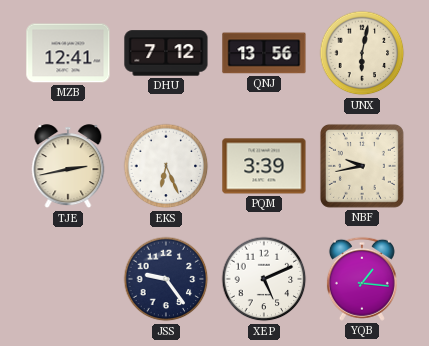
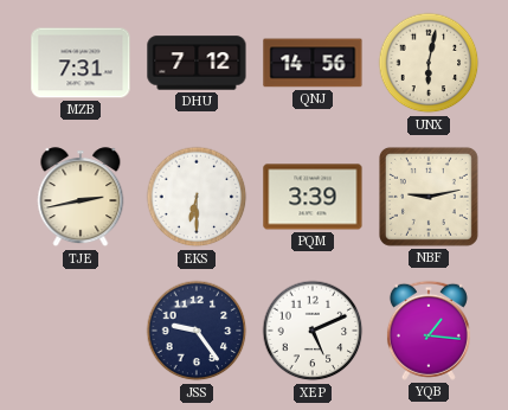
MZB: 12:41 -> 7:31
QNJ: 13:56 -> 14:56
EKS: 6:26 -> 6:30
NBF: 9:43 -> 9:13
